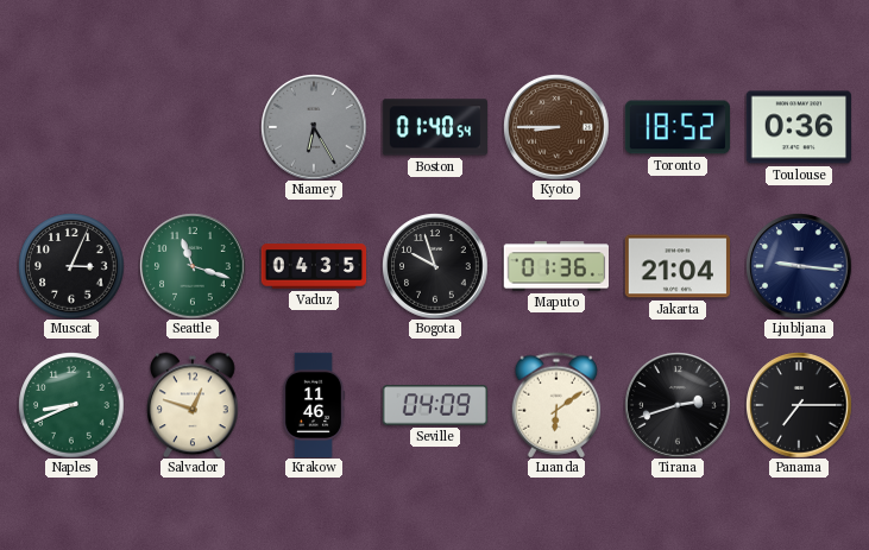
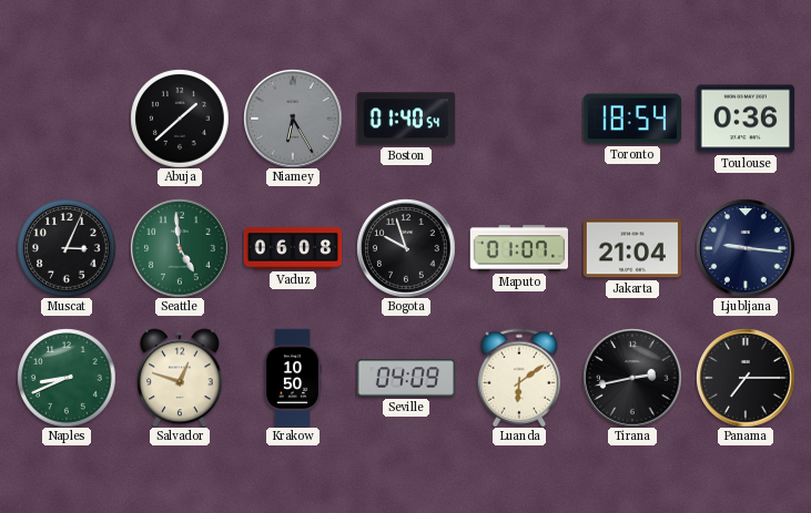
Abuja: none -> 1:38
Kyoto: 8:45 -> none
Toronto: 18:52 -> 18:54
Seattle: 11:18 -> 4:59
Vaduz: 04:35 -> 06:08
Maputo: 01:36 -> 01:07
Krakow: 11:46 -> 10:50
Tirana: 2:42 -> 2:43
